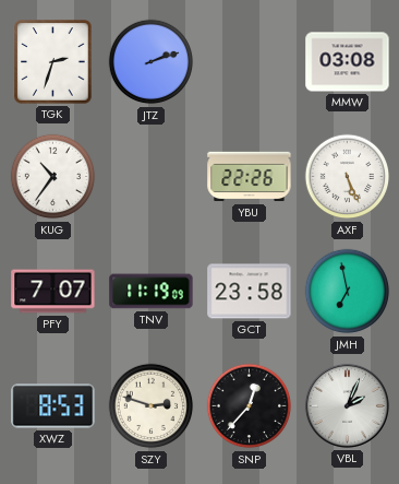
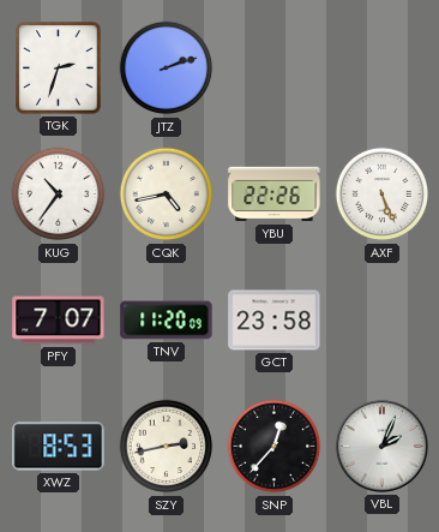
MMW: 03:08 -> none
CQK: none -> 4:43
TNV: 11:19 -> 11:20
JMH: 6:58 -> none
SZY: 2:48 -> 2:43
